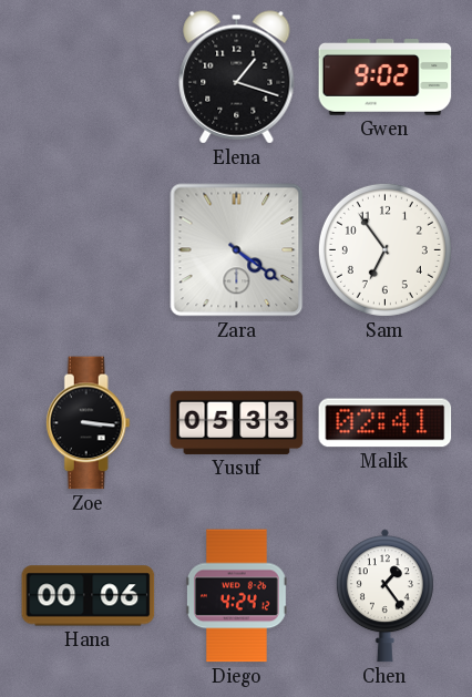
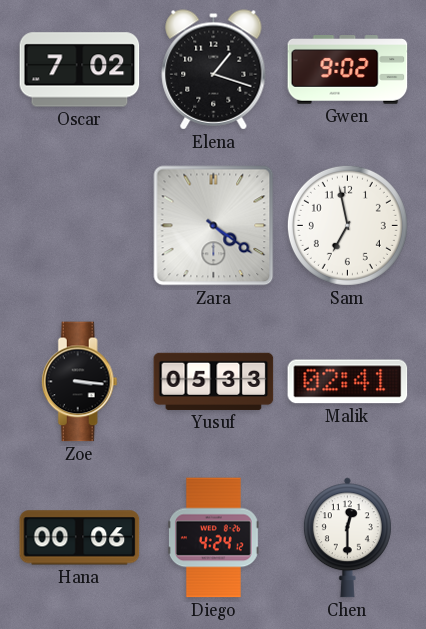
Oscar: none -> 7:02
Sam: 6:54 -> 6:58
Chen: 1:24 -> 12:30
